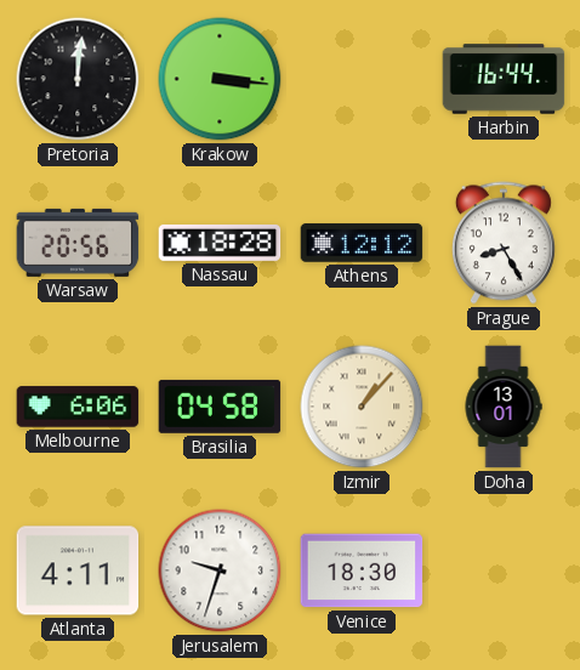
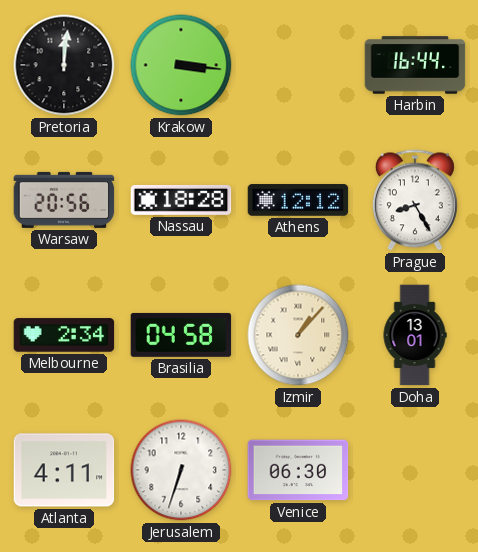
Melbourne: 6:06 -> 2:34
Jerusalem: 9:33 -> 6:33
Venice: 18:30 -> 06:30
